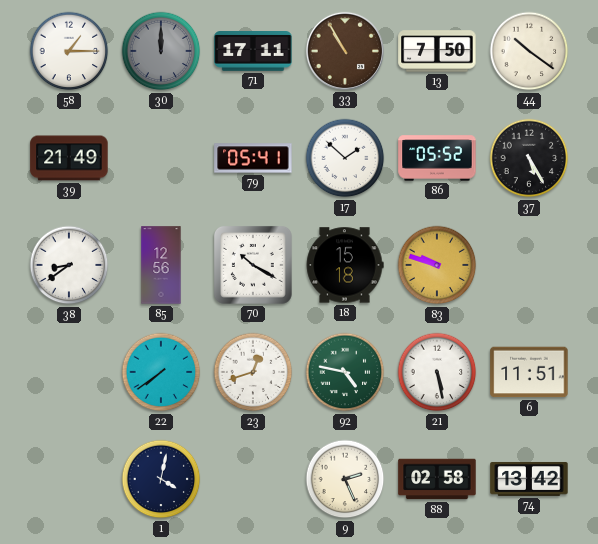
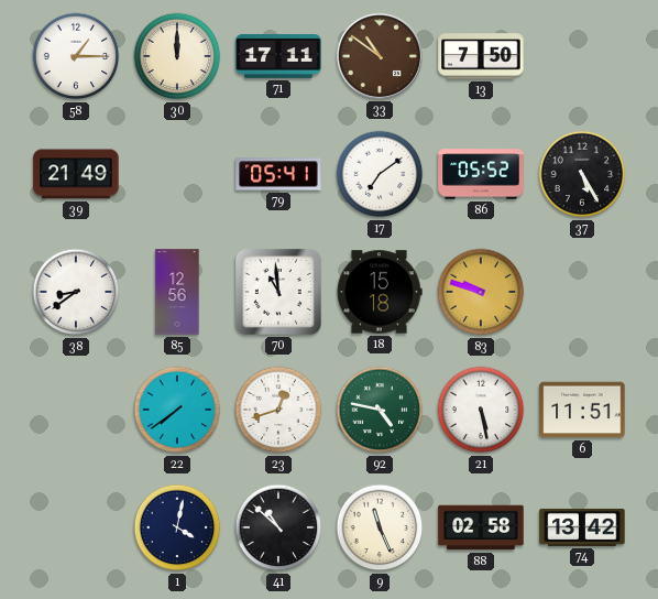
30 dial: grey -> cream
33: 10:55 -> 10:51
44: 10:21 -> none
17: 1:52 -> 7:09
70: 10:20 -> 10:59
41: none -> 10:52
9: 2:26 -> 11:26
